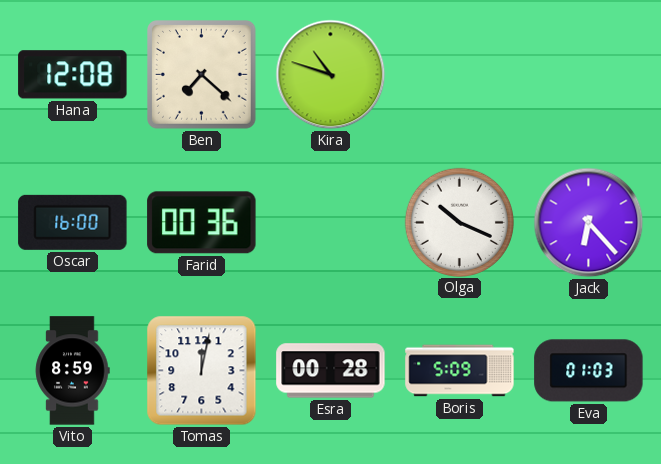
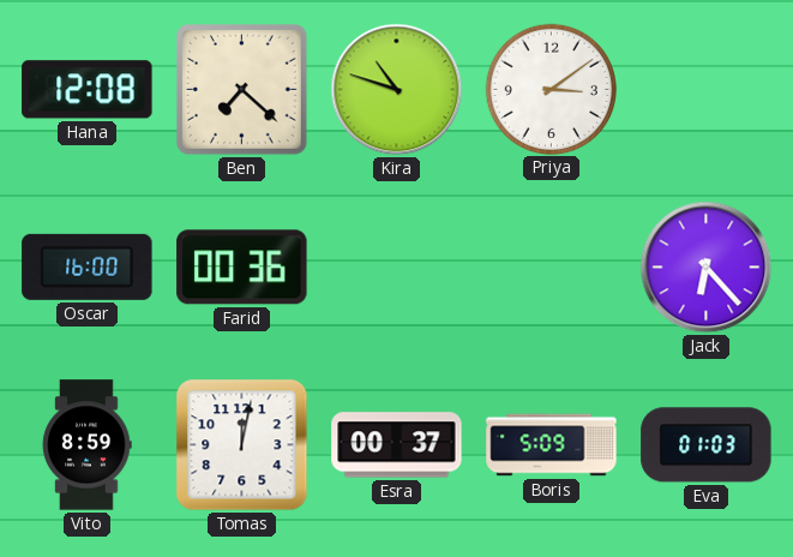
Priya: none -> 3:09
Olga: 10:19 -> none
Esra: 00:28 -> 00:37
